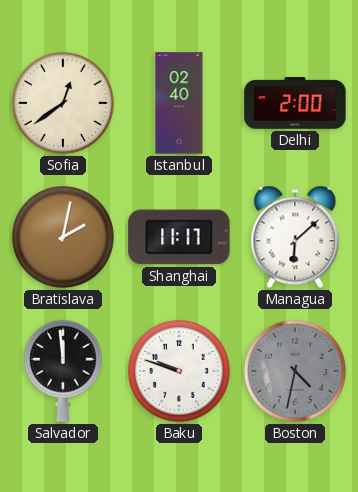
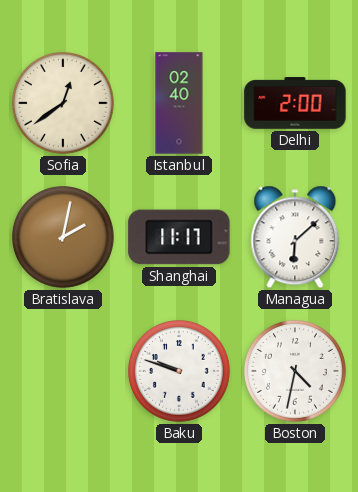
Salvador: 11:59 -> none
Boston dial: grey -> white
